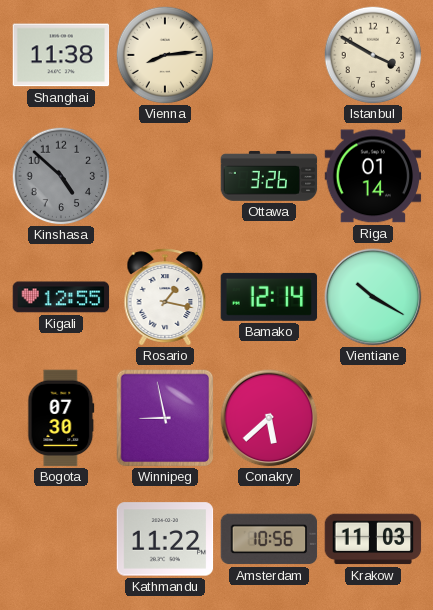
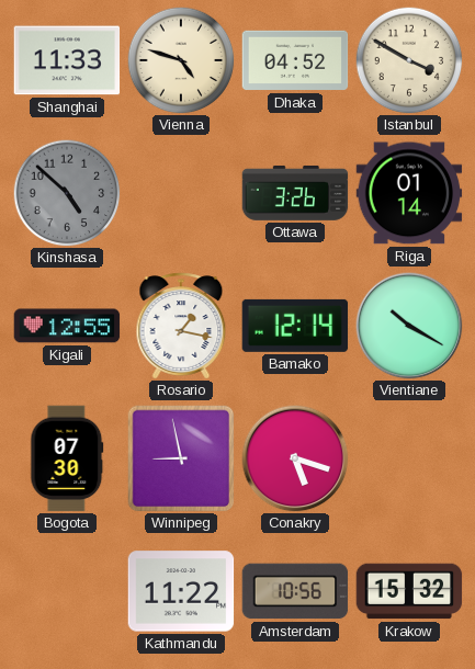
Shanghai: 11:38 -> 11:33
Vienna: 8:14 -> 4:48
Dhaka: none -> 04:52
Conakry: 5:38 -> 5:18
Krakow: 11:03 -> 15:32
